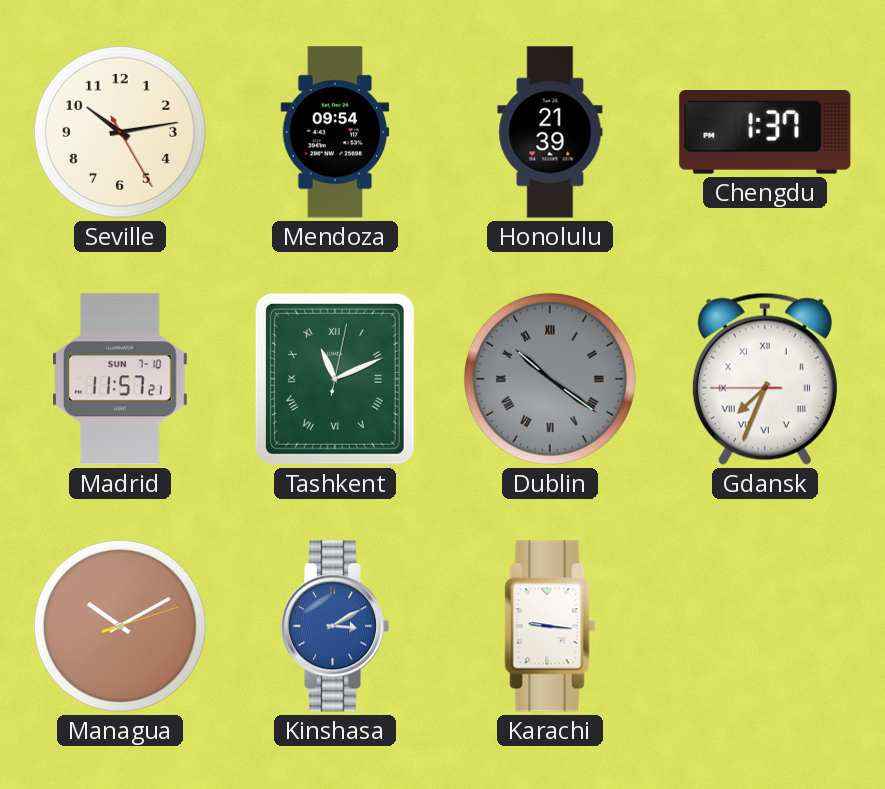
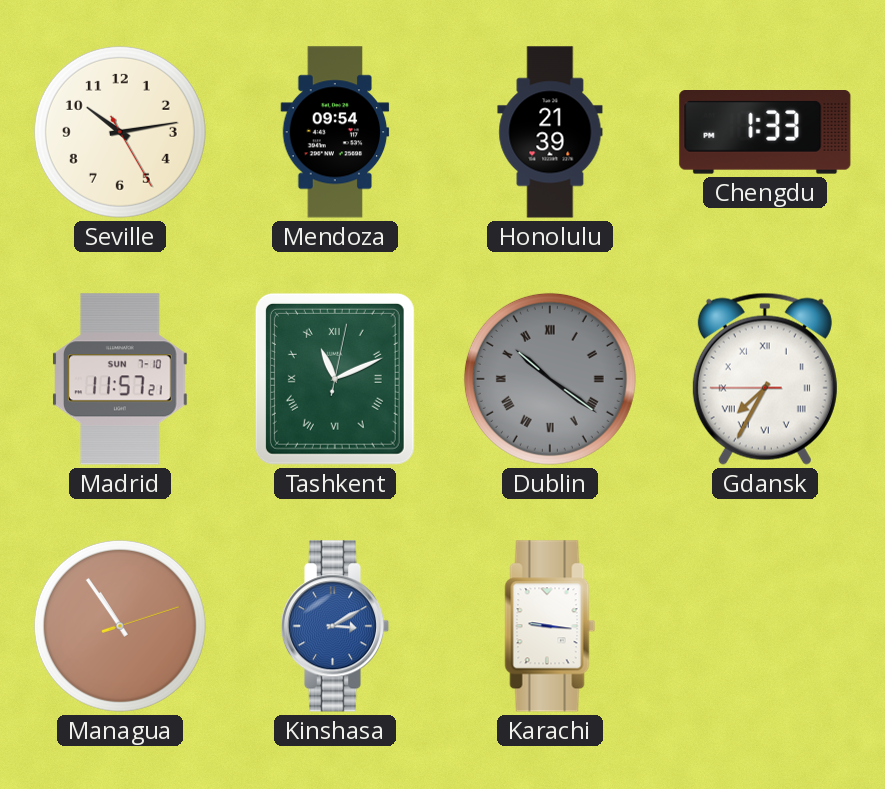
Chengdu: 1:37 -> 1:33
Gdansk: 7:33 -> 7:34
Managua: 10:10 -> 10:54
